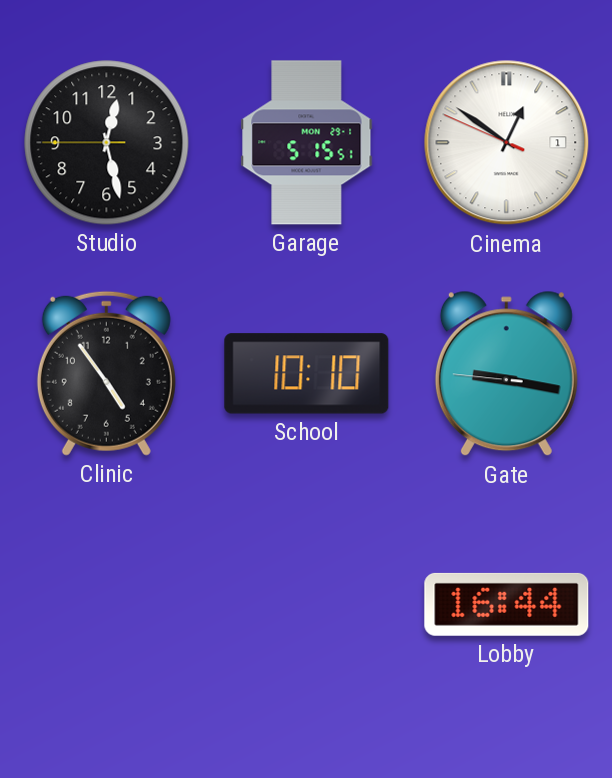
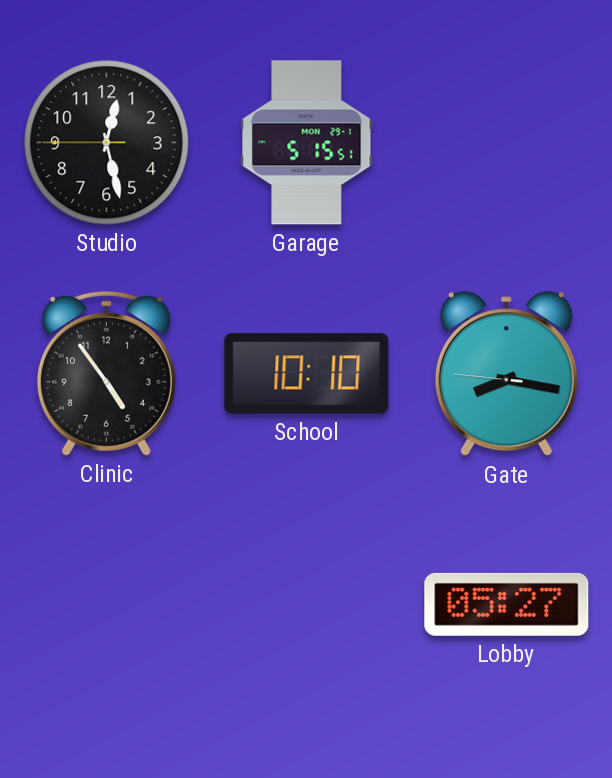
Cinema: 12:50 -> none
Gate: 9:16 -> 8:16
Lobby: 16:44 -> 05:27
